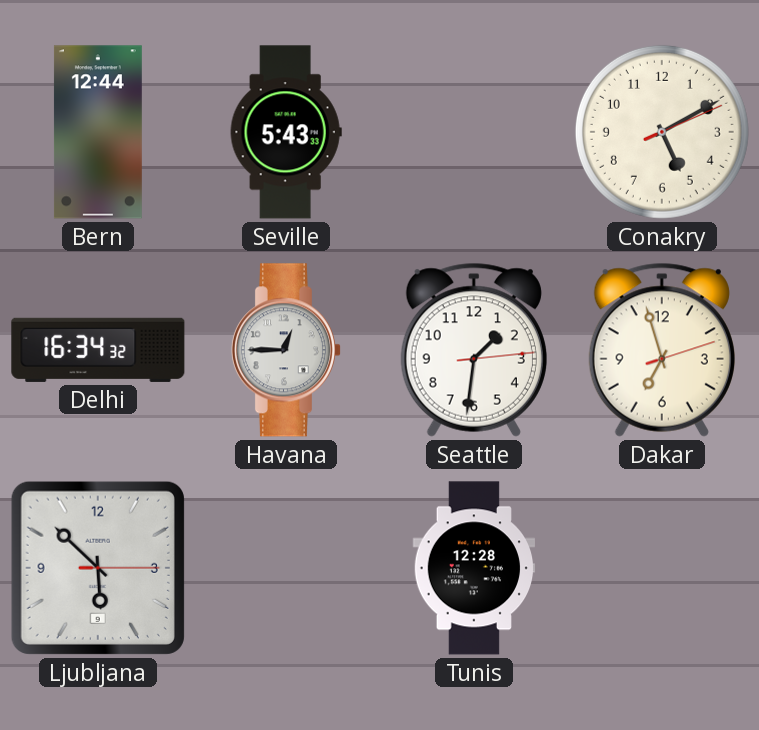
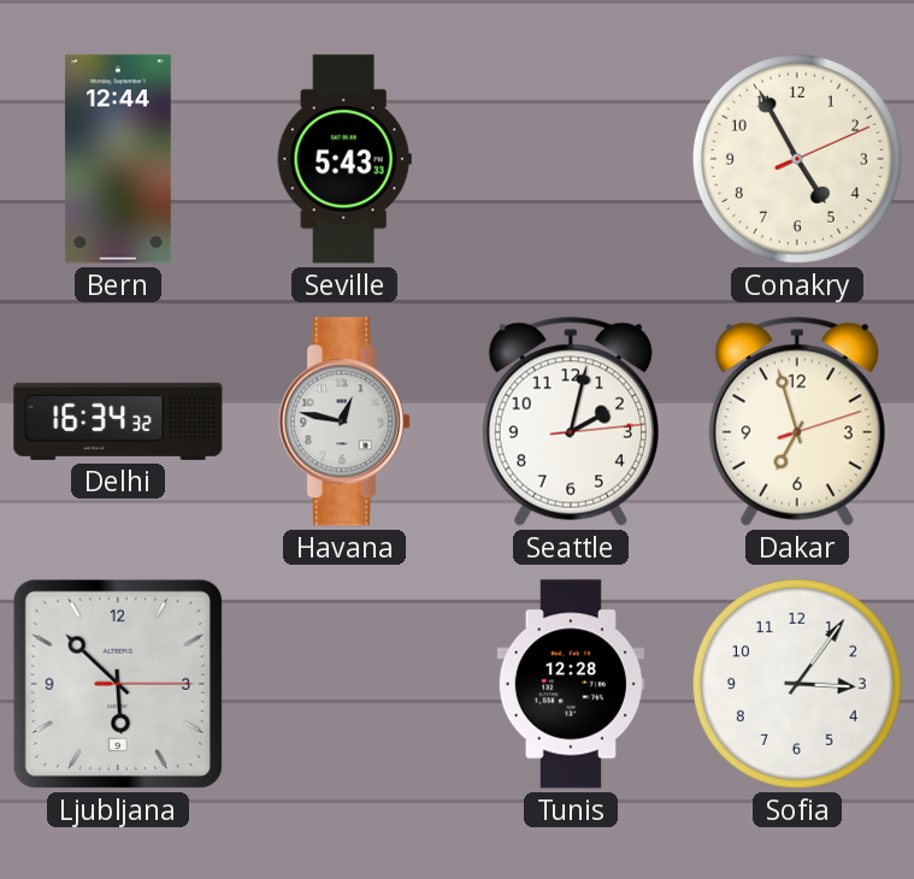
Conakry: 5:10 -> 4:55
Havana: 12:45 -> 12:47
Seattle: 1:31 -> 2:02
Sofia: none -> 3:06
